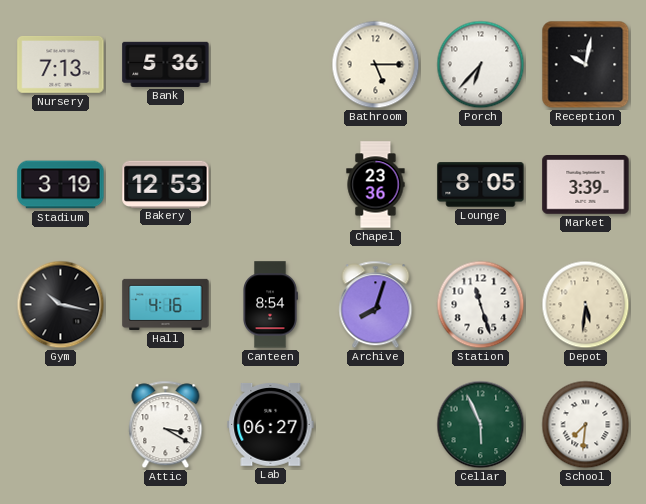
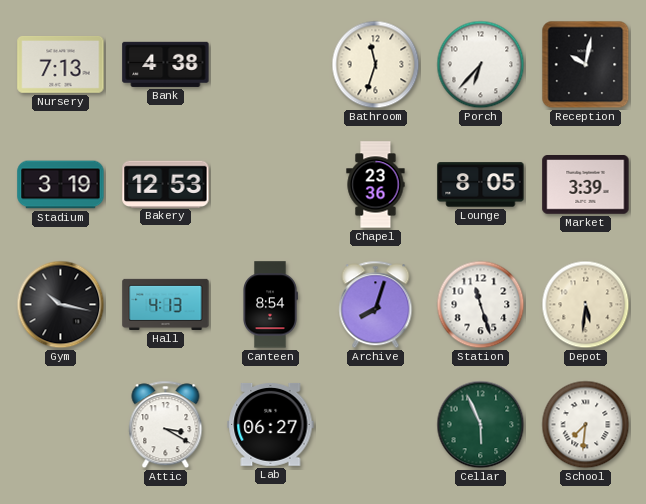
Bank: 5:36 -> 4:38
Bathroom: 5:15 -> 11:33
Hall: 4:16 -> 4:13
